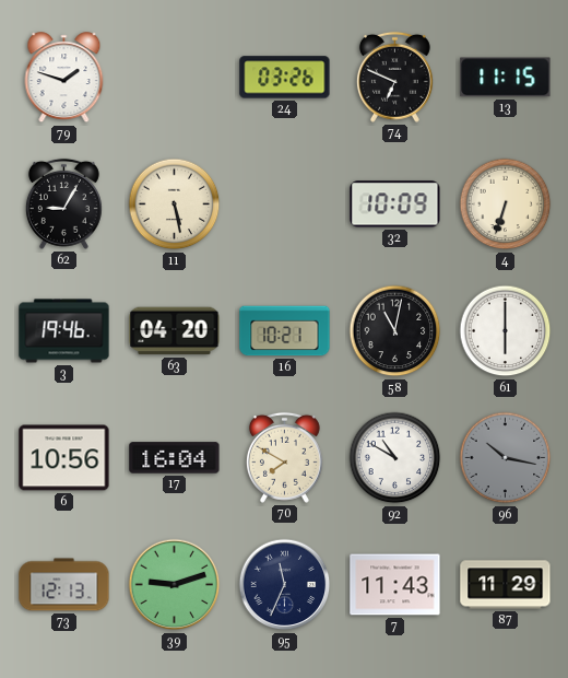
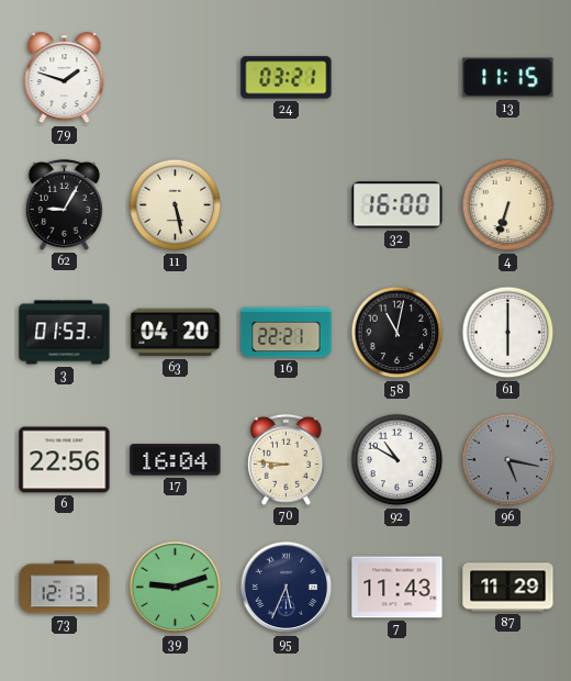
24: 03:26 -> 03:21
74: 6:49 -> none
32: 10:09 -> 16:00
3: 19:46 -> 01:53
16: 10:21 -> 22:21
6: 10:56 -> 22:56
70: 7:50 -> 8:46
96: 10:17 -> 5:17
95: 11:34 -> 5:34
